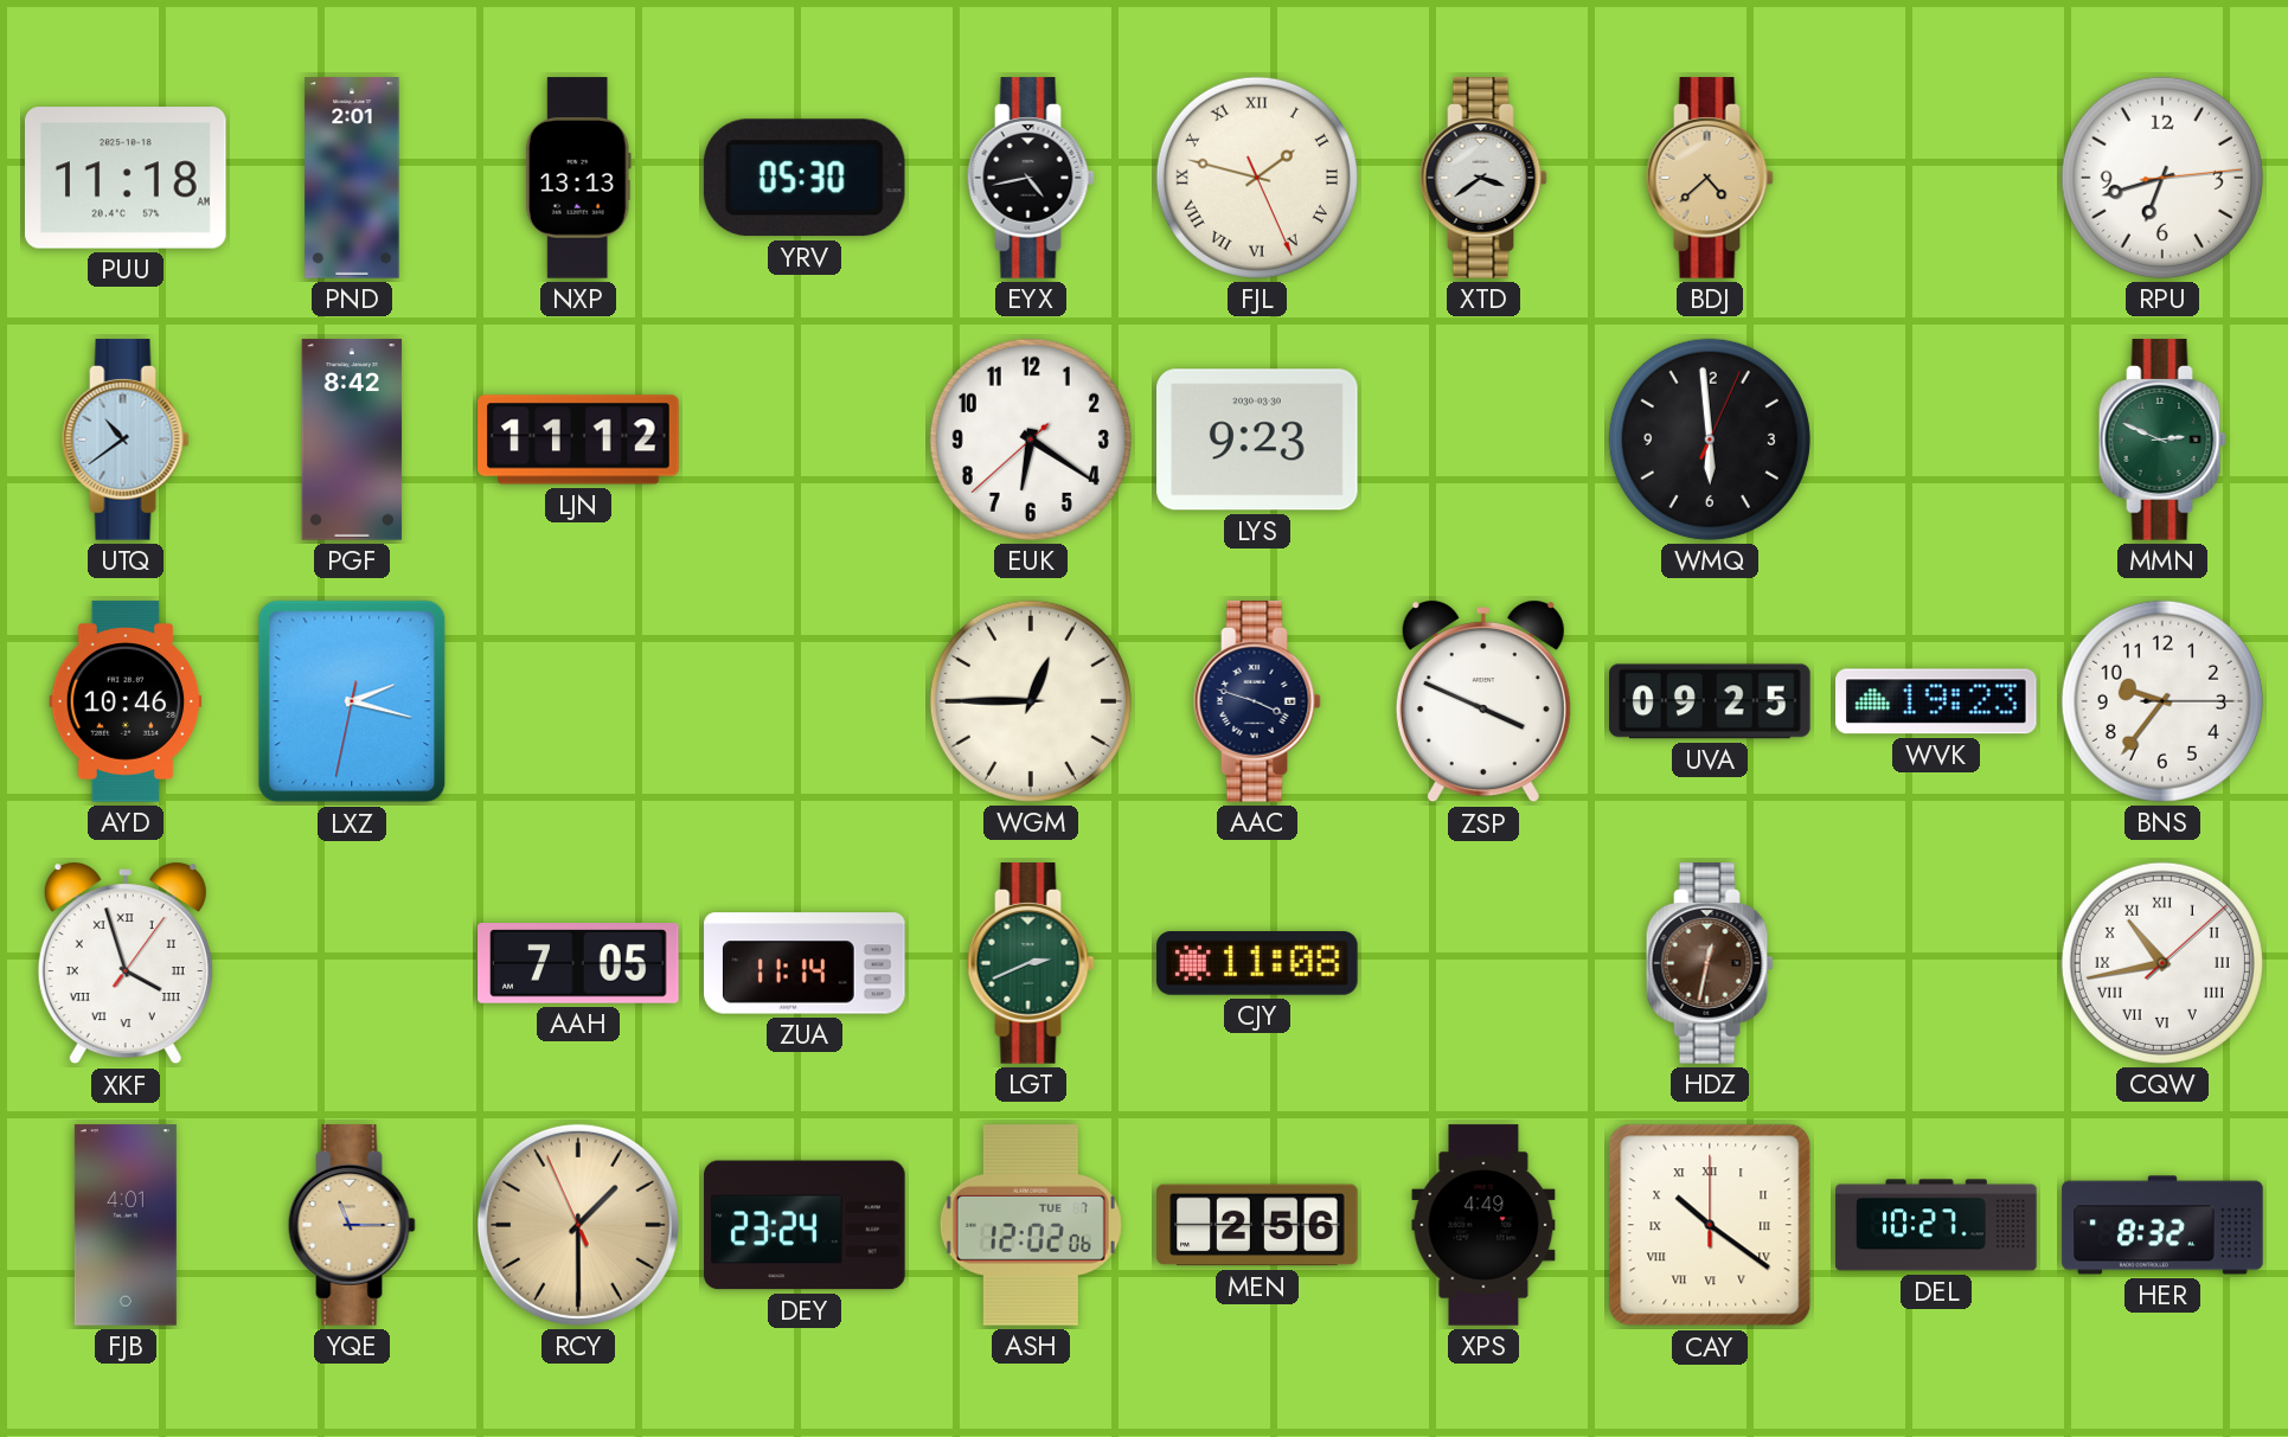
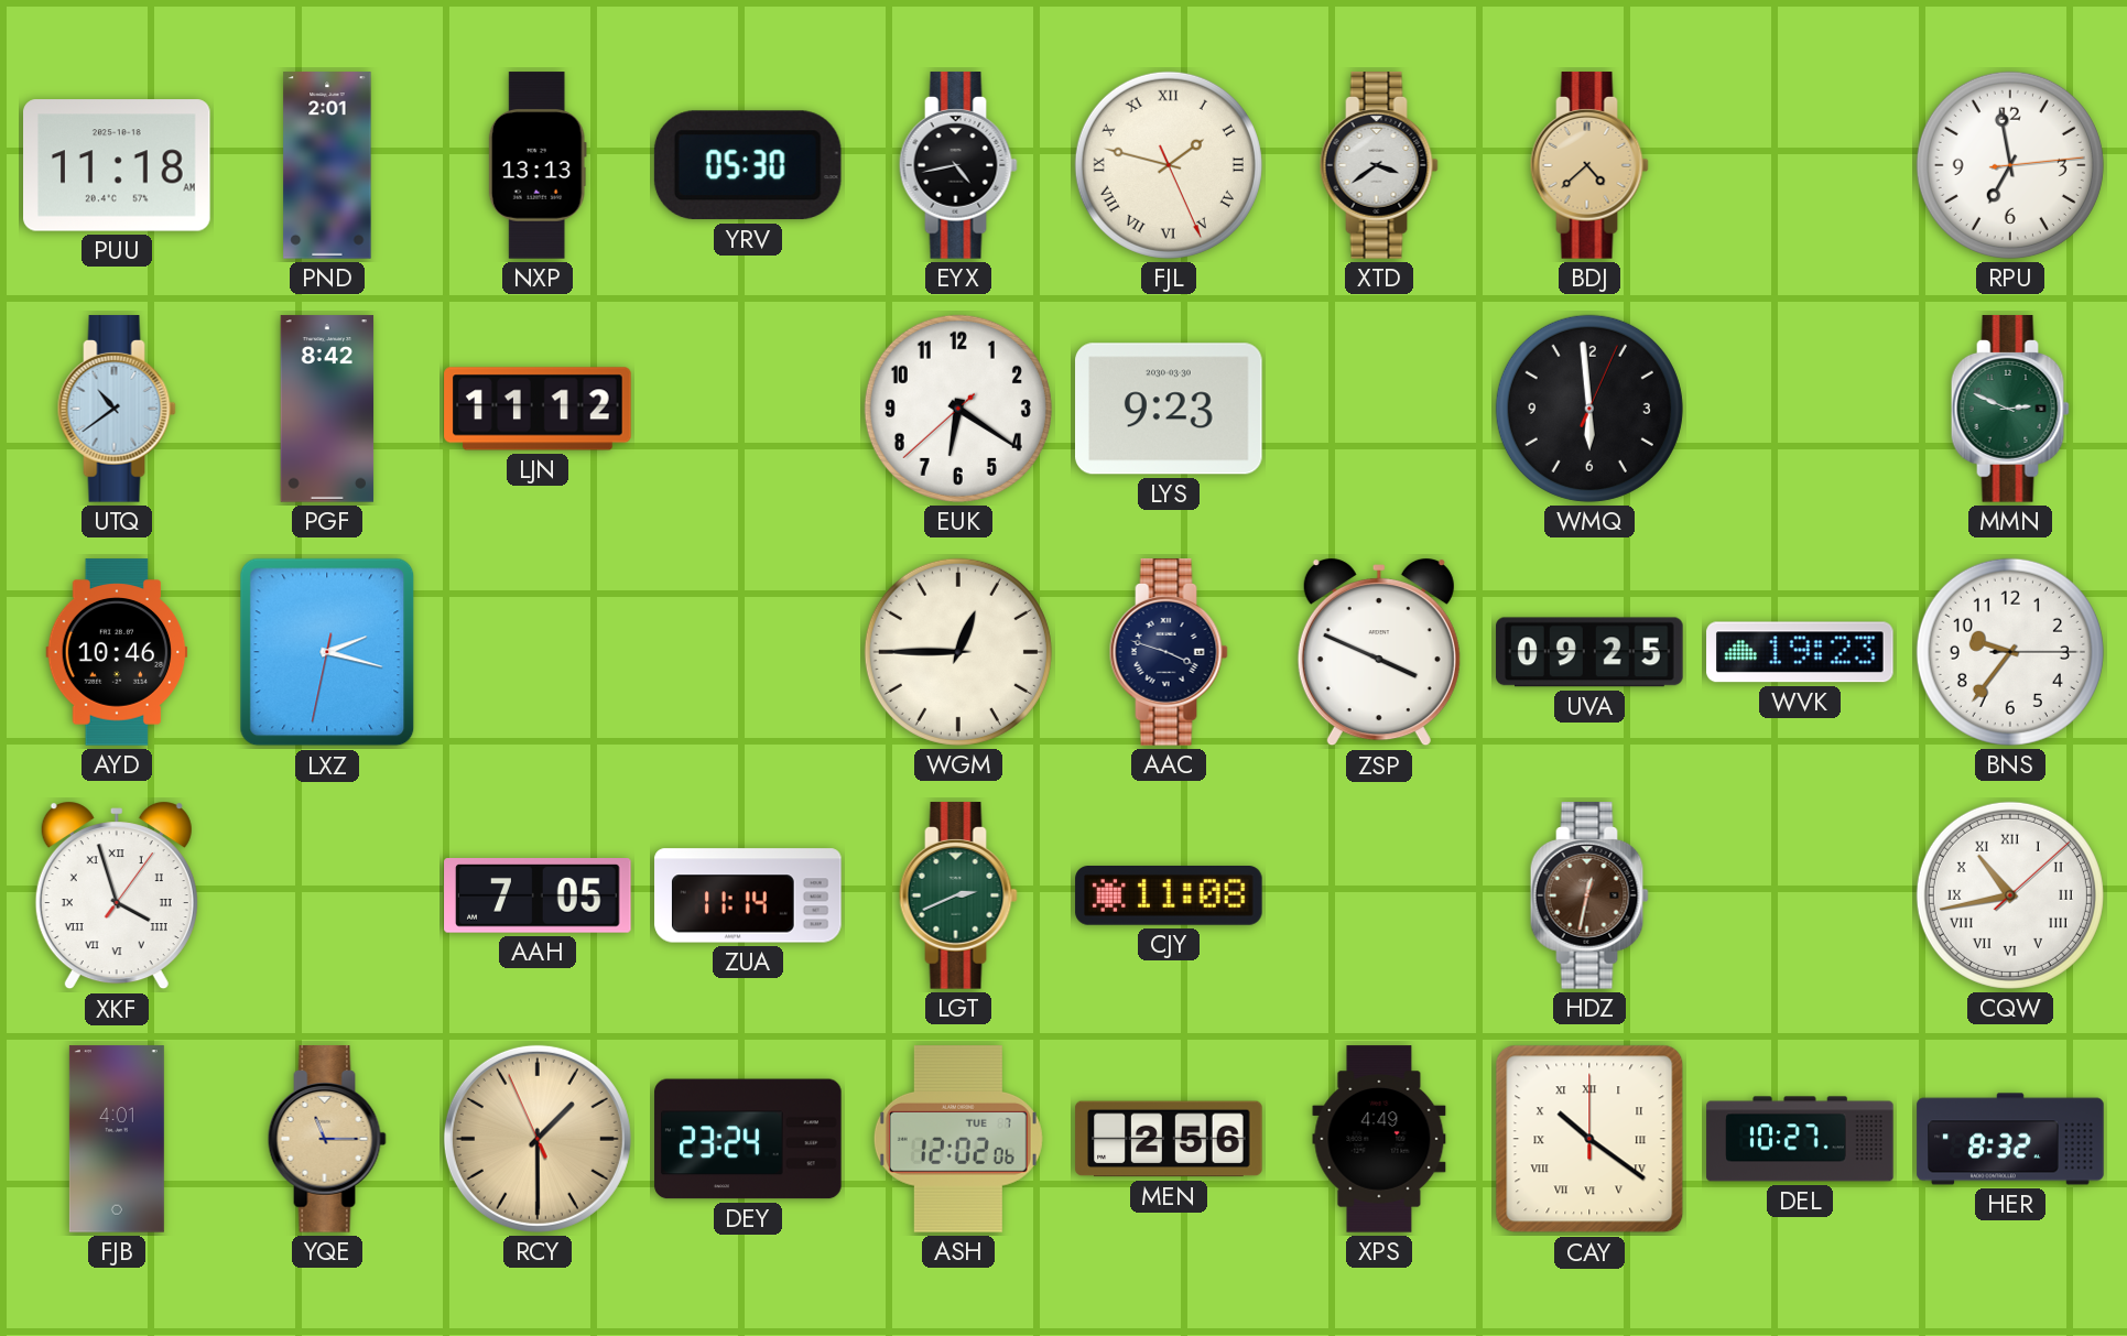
RPU: 6:42 -> 6:58
